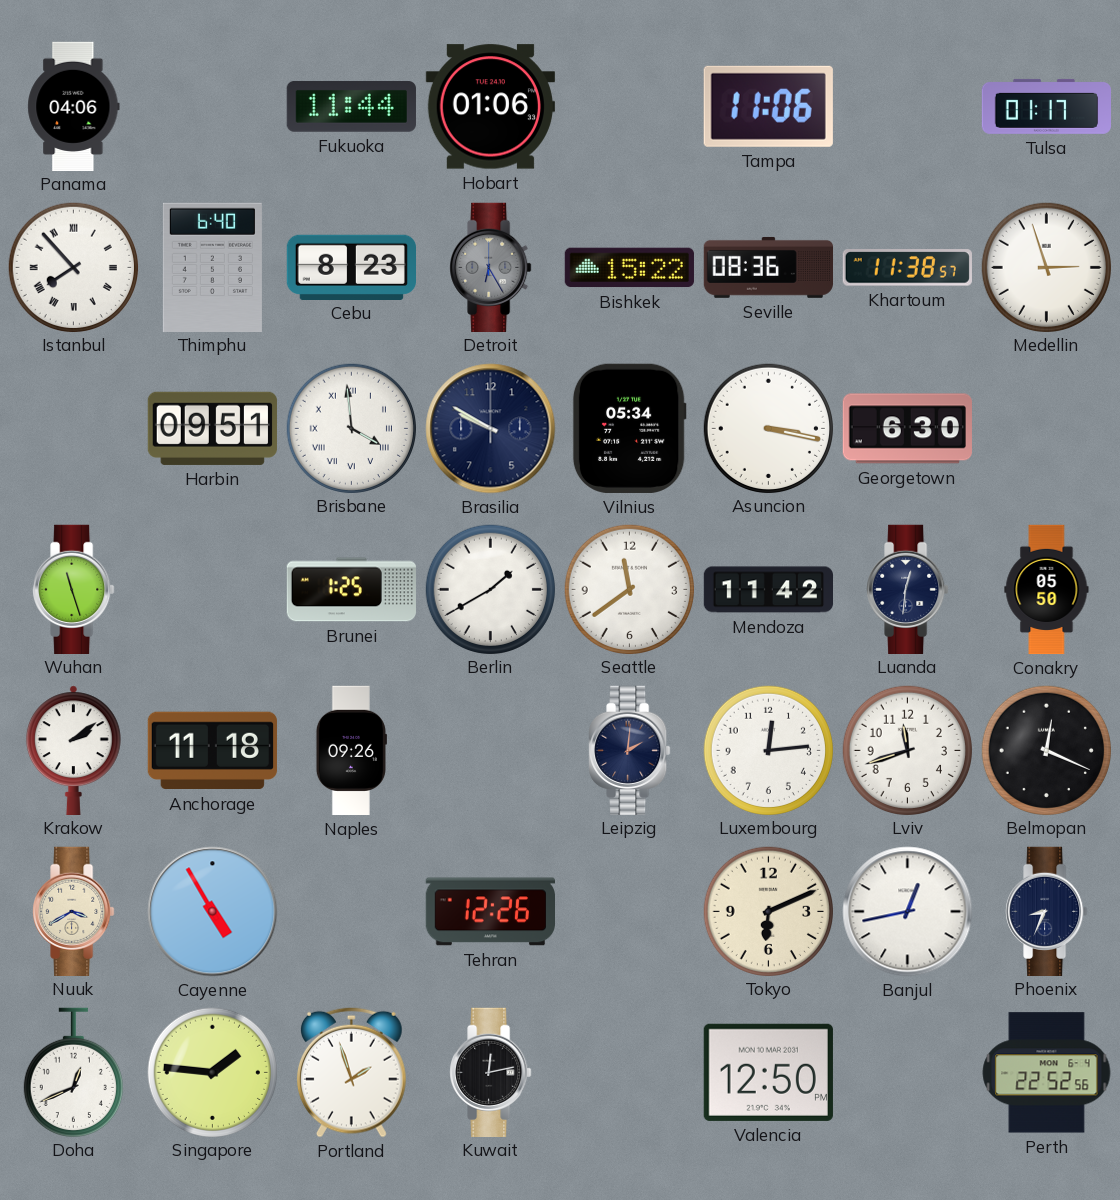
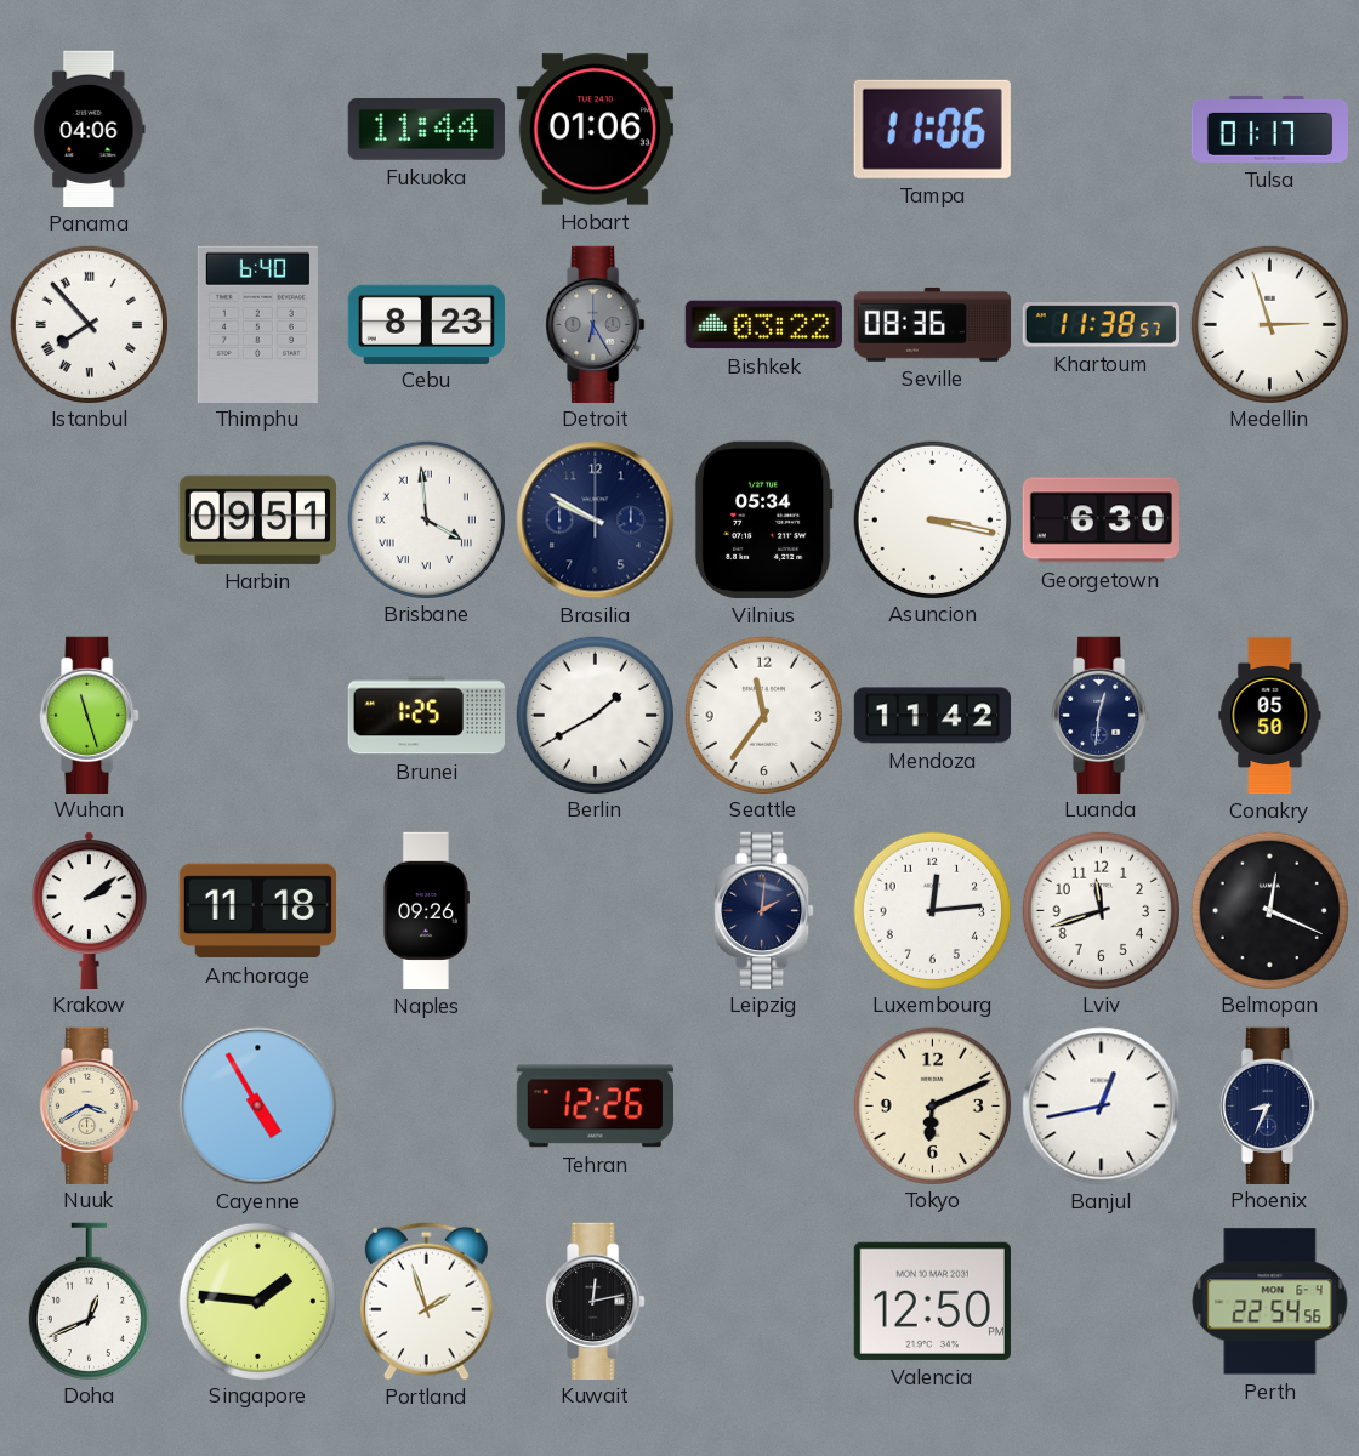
Bishkek: 15:22 -> 03:22
Seattle: 11:39 -> 11:36
Perth: 22:52 -> 22:54
